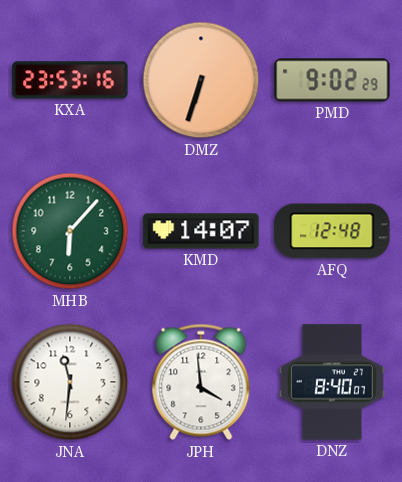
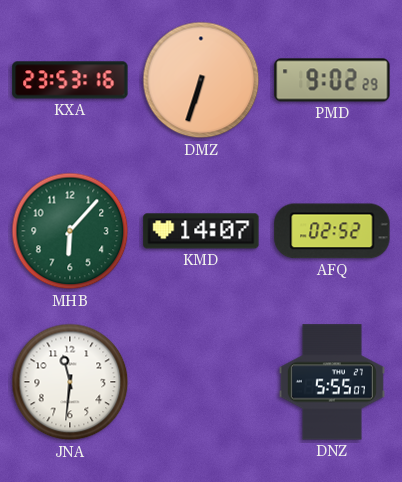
AFQ: 12:48 -> 02:52
JPH: 3:59 -> none
DNZ: 8:40 -> 5:55
